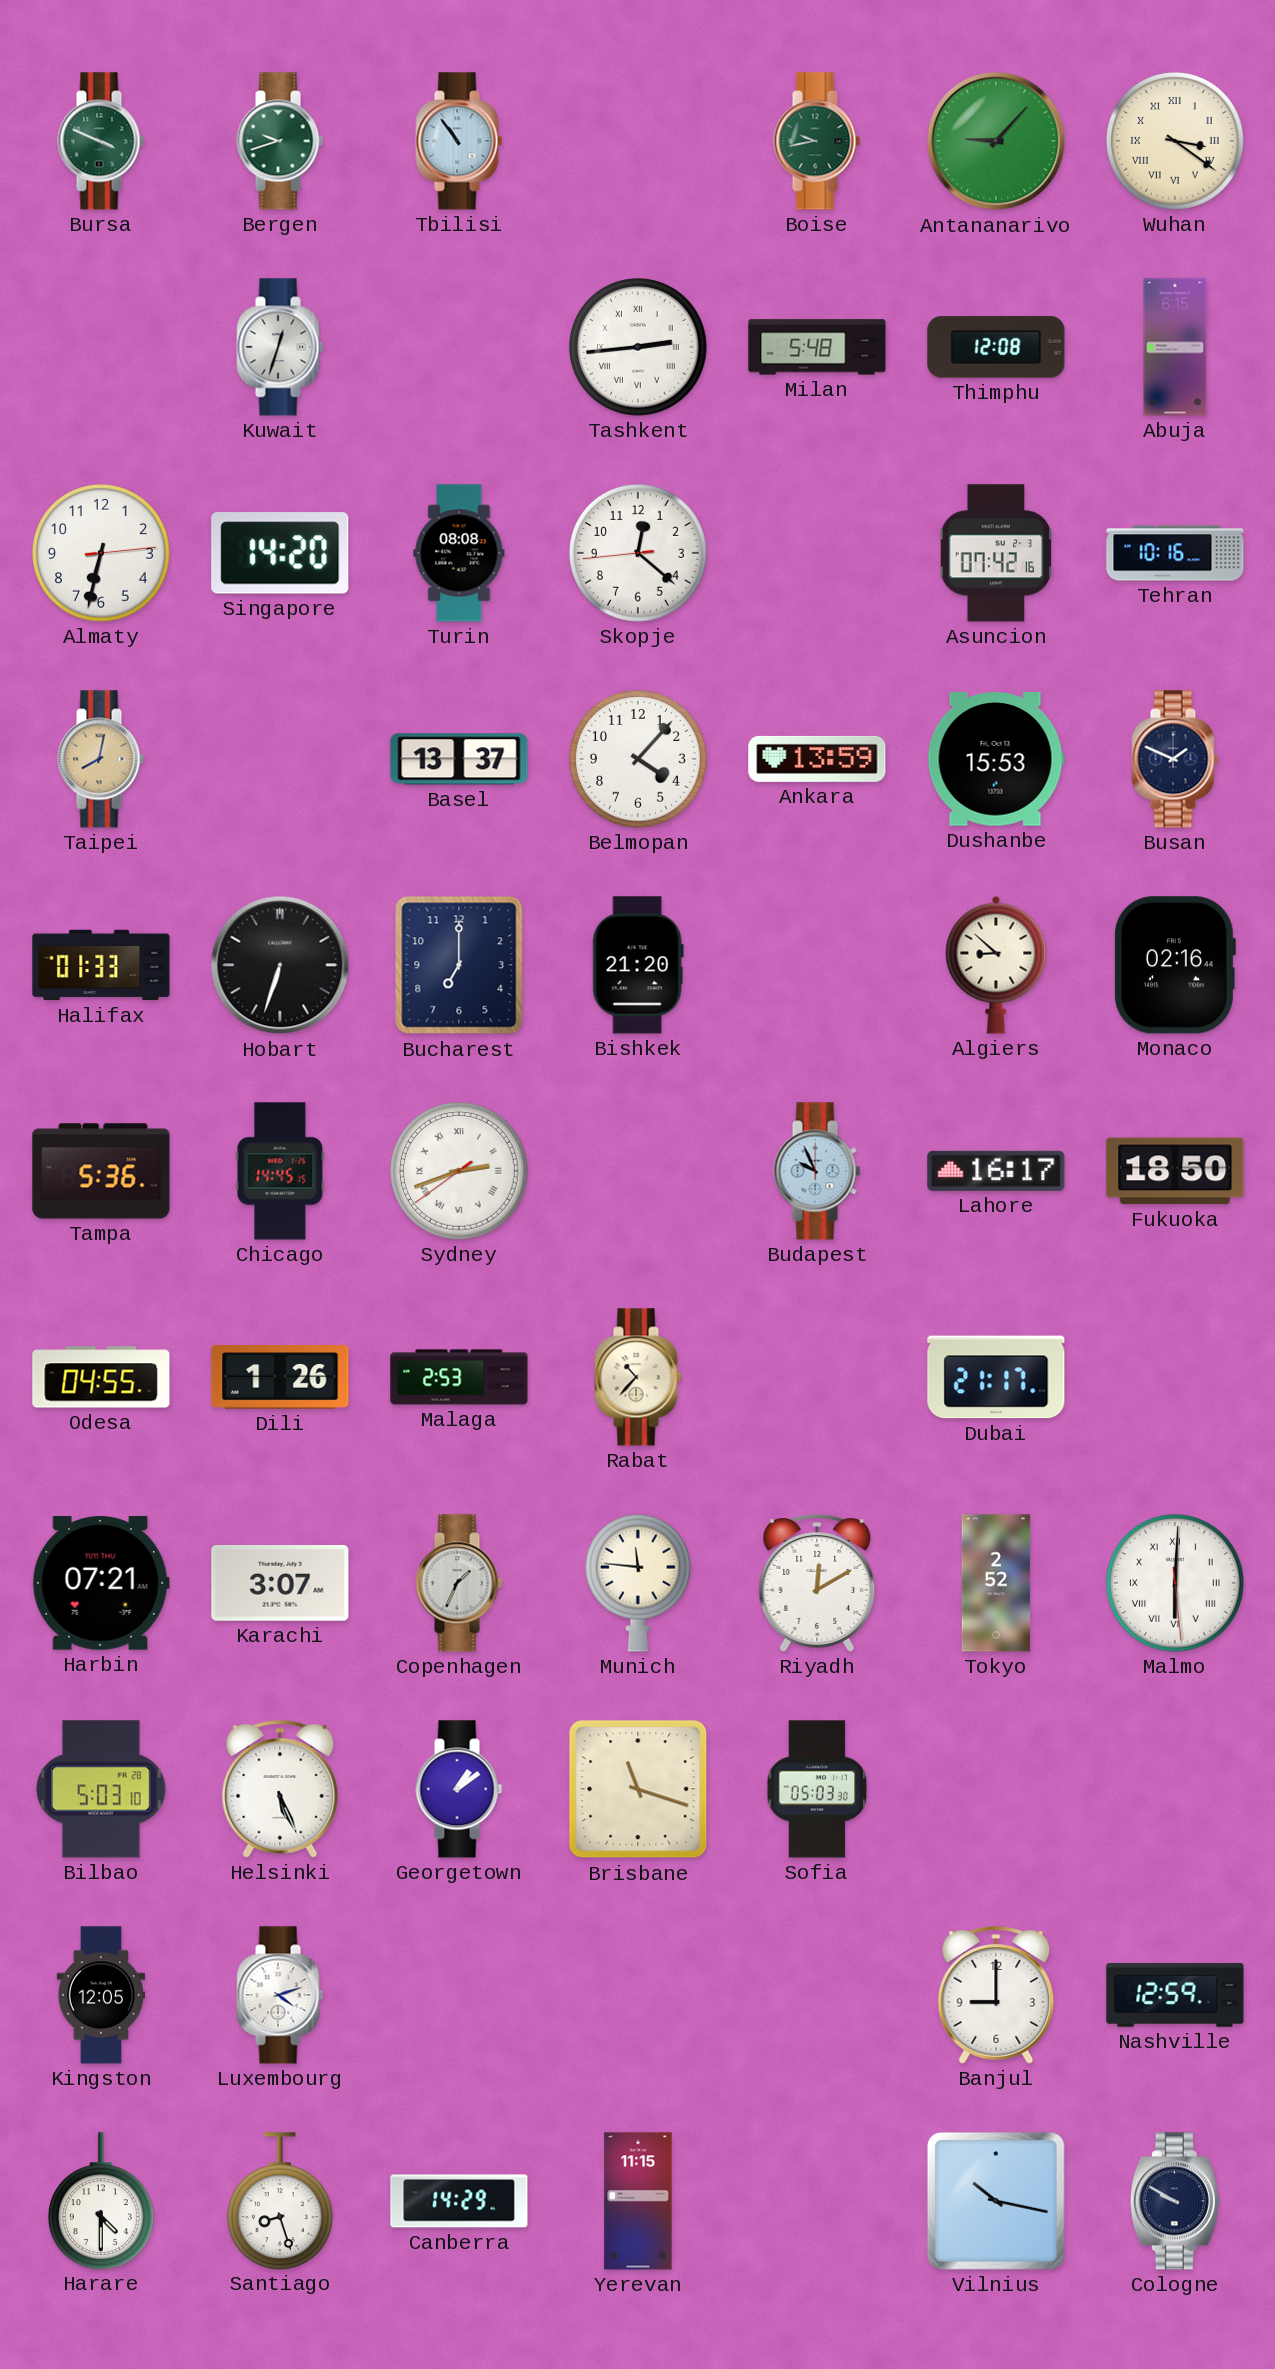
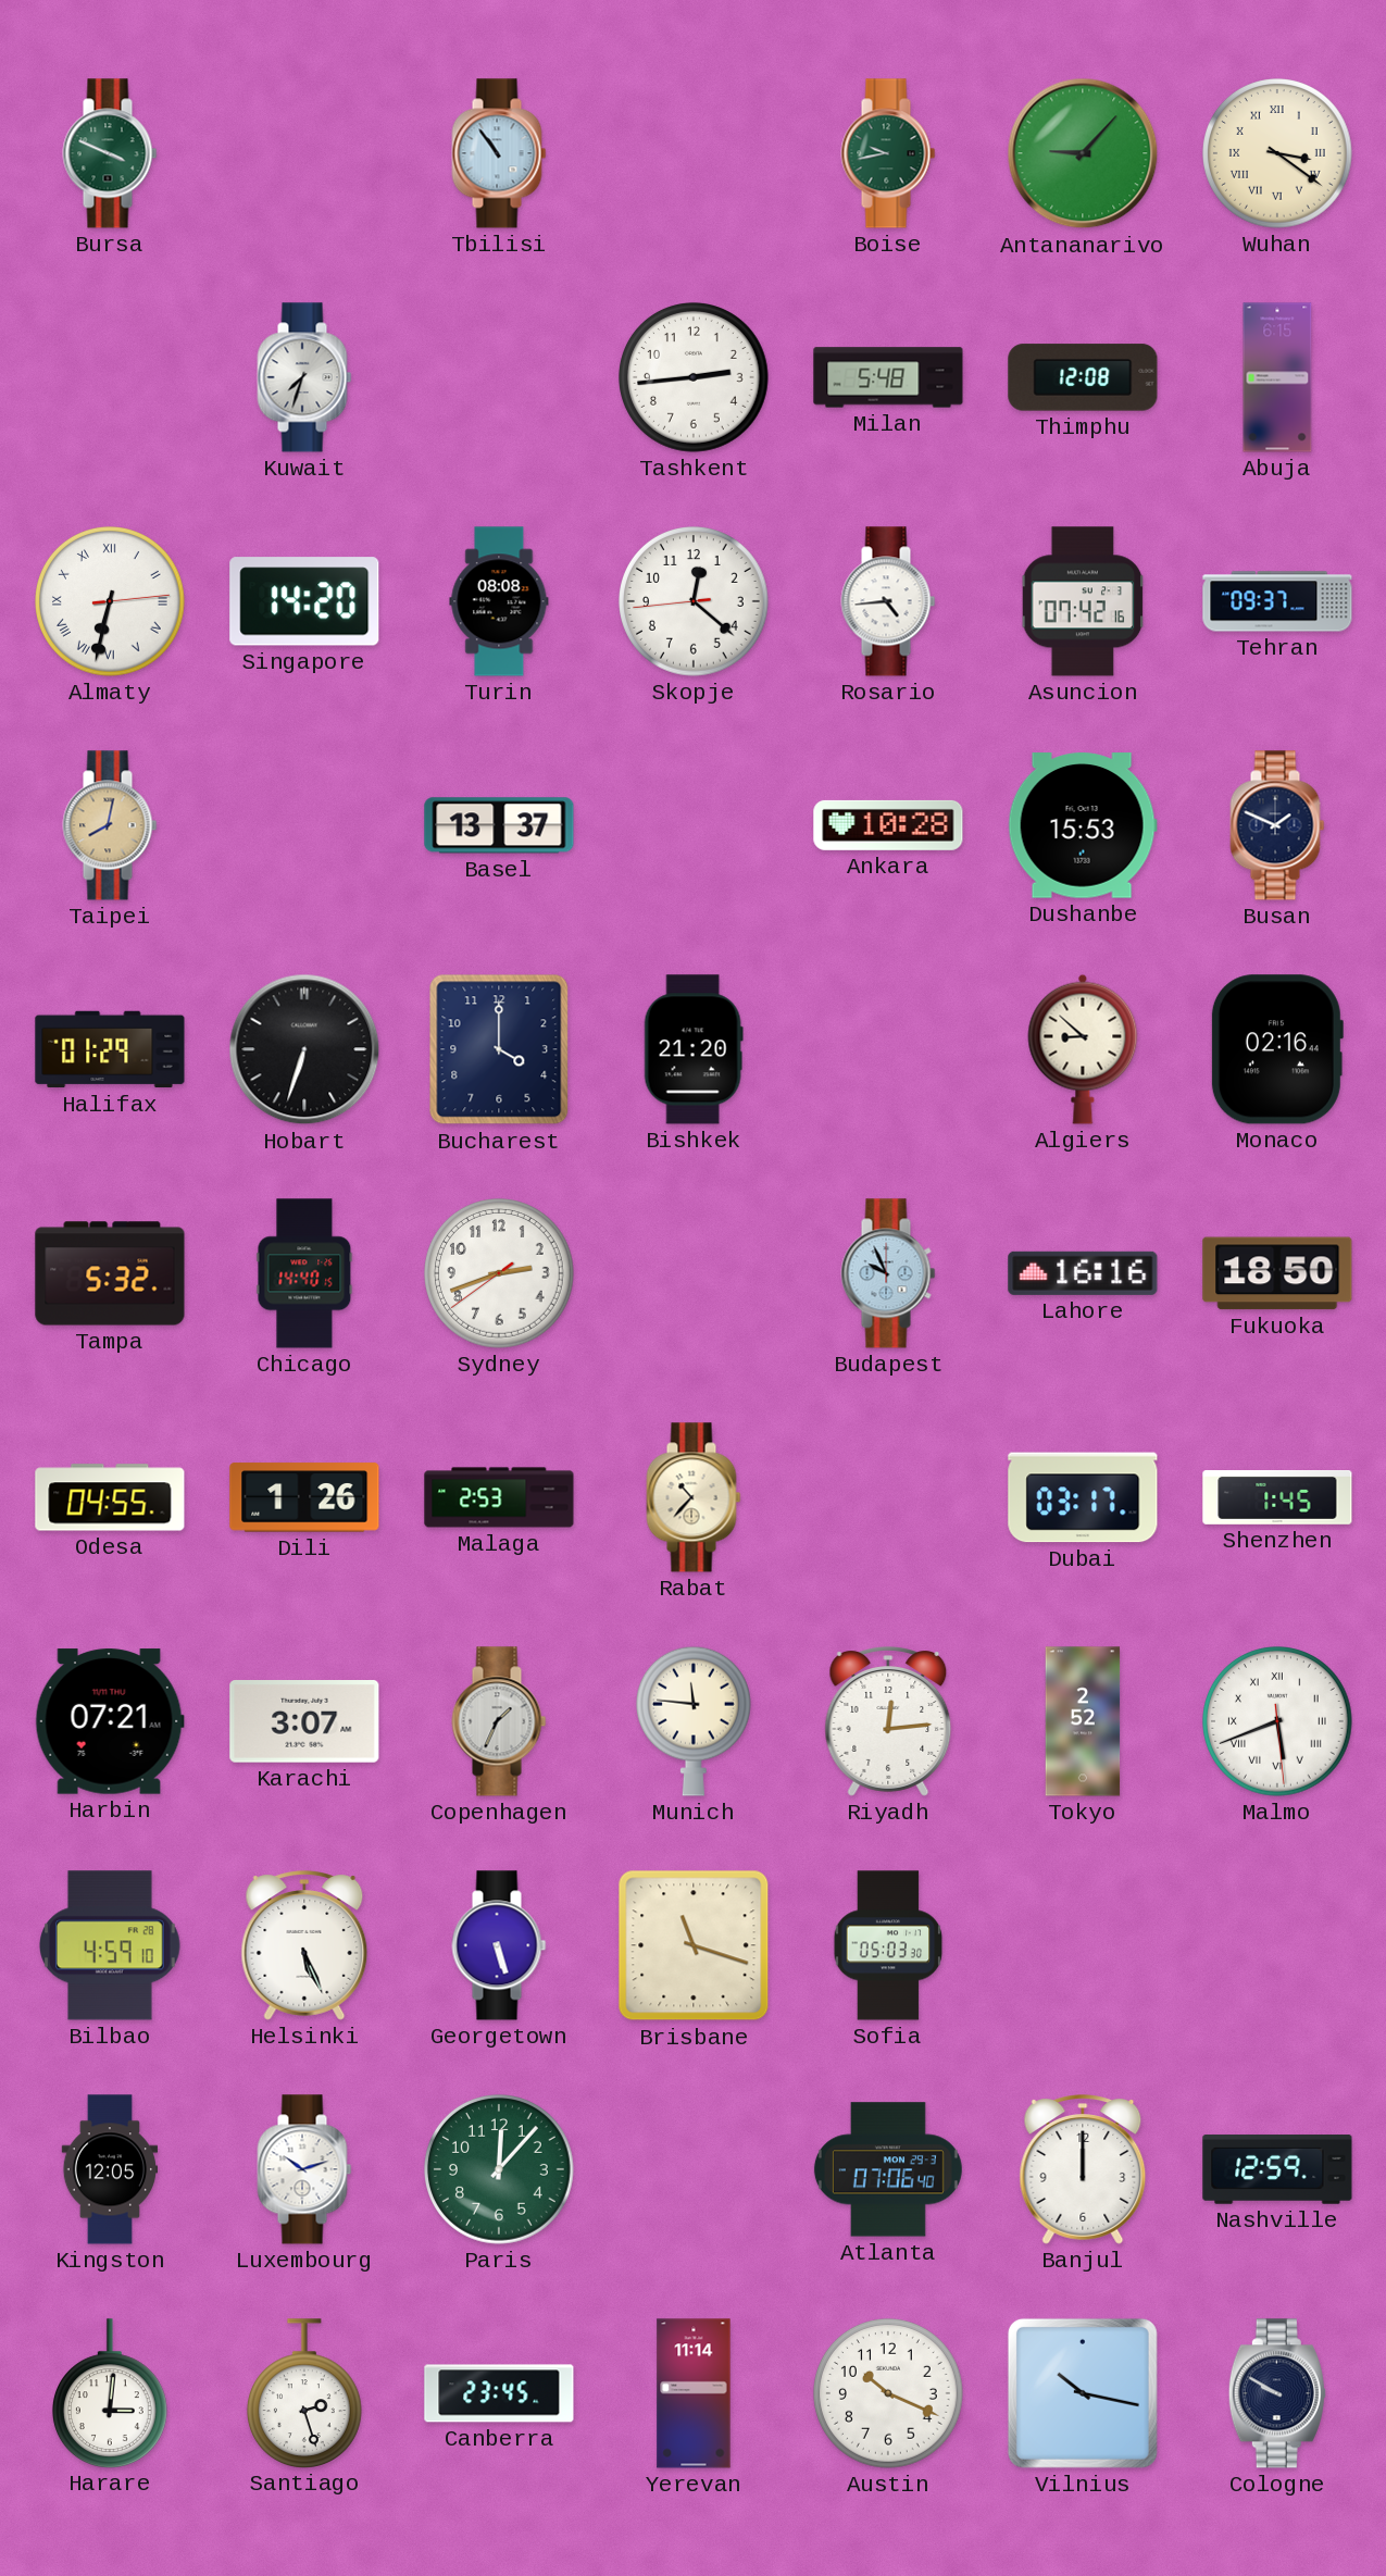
Bergen: 9:42 -> none
Kuwait: 12:33 -> 7:33
Tashkent numerals: Roman -> Arabic
Almaty numerals: Arabic -> Roman
Rosario: none -> 4:44
Tehran: 10:16 -> 09:37
Belmopan: 4:07 -> none
Ankara: 13:59 -> 10:28
Halifax: 01:33 -> 01:29
Bucharest: 7:00 -> 4:00
Tampa: 5:36 -> 5:32
Chicago: 14:45 -> 14:40
Sydney numerals: Roman -> Arabic
Lahore: 16:17 -> 16:16
Dubai: 21:17 -> 03:17
Shenzhen: none -> 1:45
Riyadh: 12:10 -> 12:14
Malmo: 6:00 -> 5:41
Bilbao: 5:03 -> 4:59
Georgetown: 1:09 -> 5:27
Luxembourg: 4:12 -> 10:12
Paris: none -> 12:07
Atlanta: none -> 07:06
Banjul: 9:00 -> 12:00
Harare: 4:30 -> 3:01
Santiago: 8:27 -> 2:27
Canberra: 14:29 -> 23:45
Yerevan: 11:15 -> 11:14
Austin: none -> 10:19
